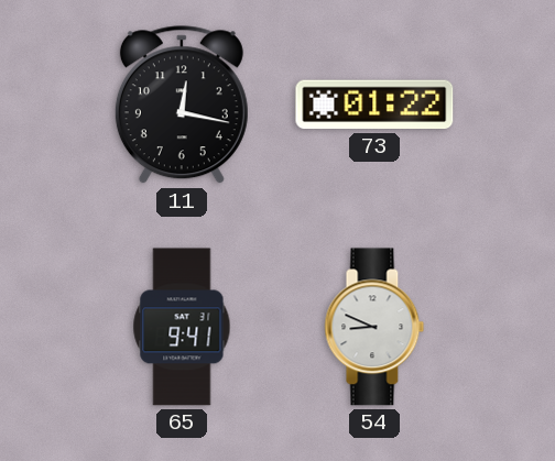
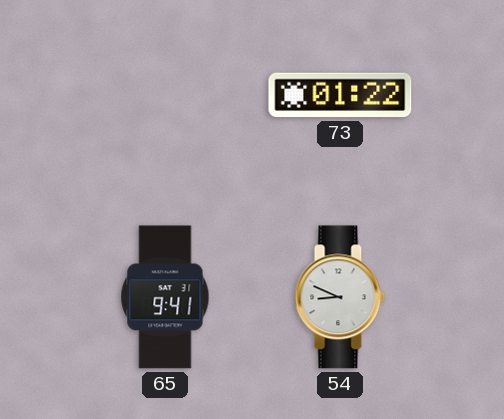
11: 12:17 -> none
